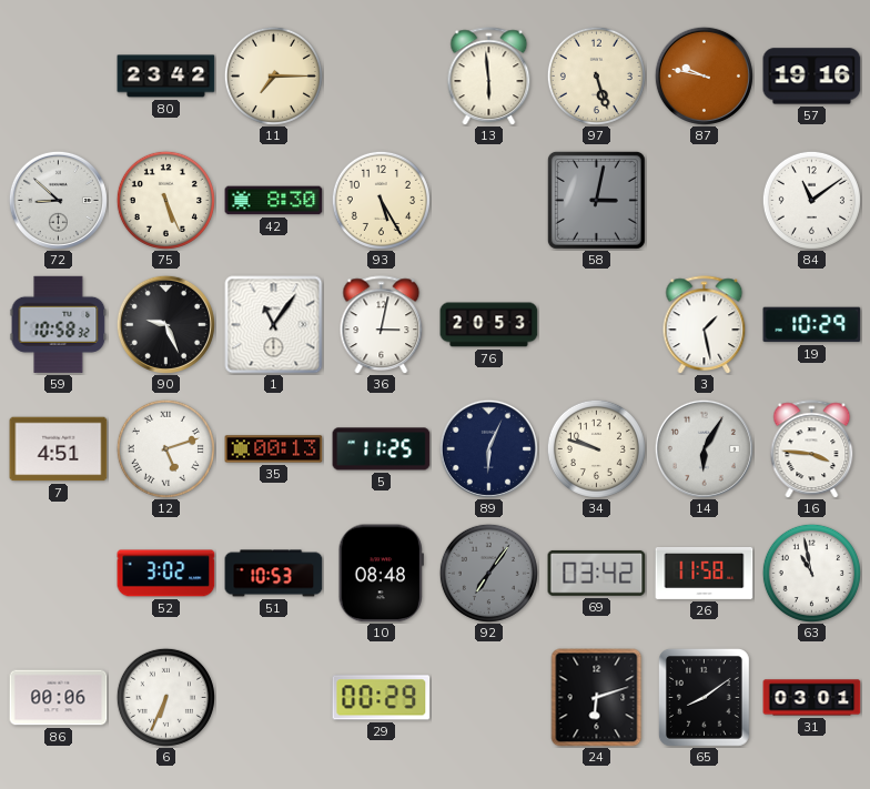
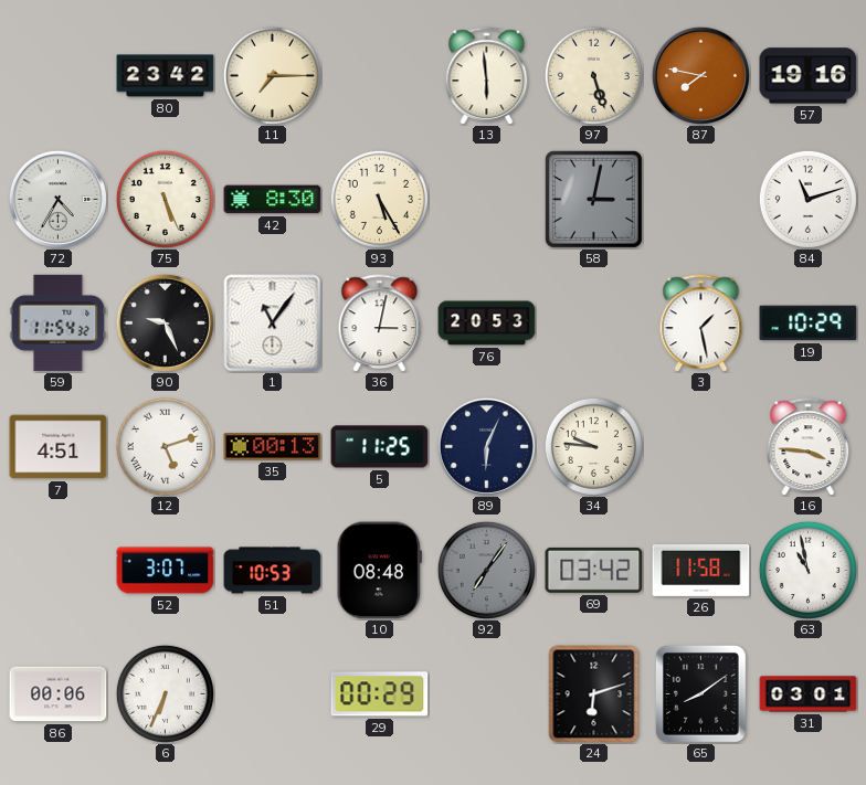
87: 9:47 -> 7:47
72: 8:52 -> 4:35
84: 11:09 -> 11:12
59: 10:58 -> 11:54
34: 9:48 -> 9:46
14: 6:05 -> none
52: 3:02 -> 3:07
